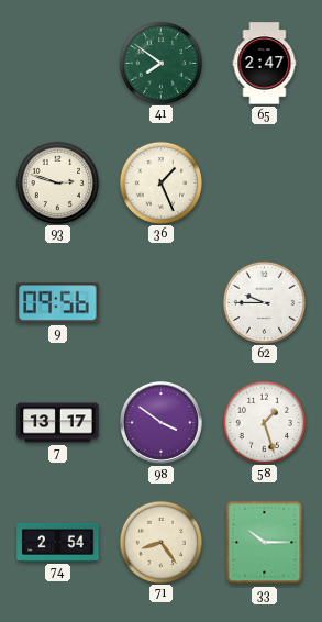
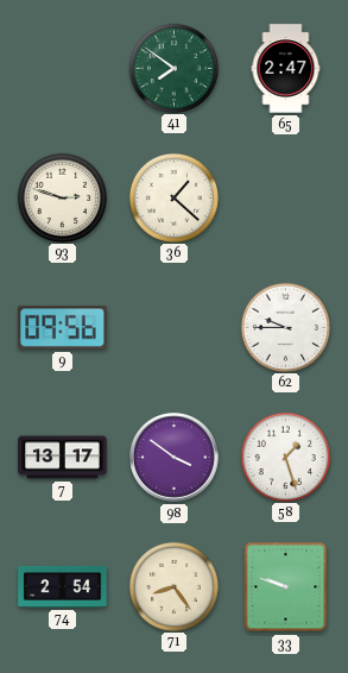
36: 1:26 -> 1:22
33: 10:15 -> 9:48
